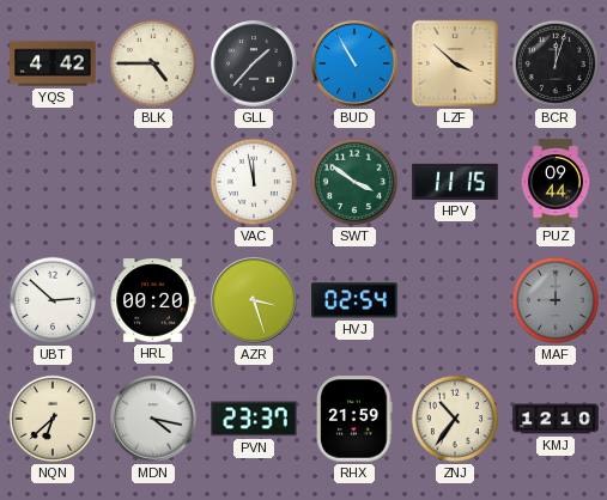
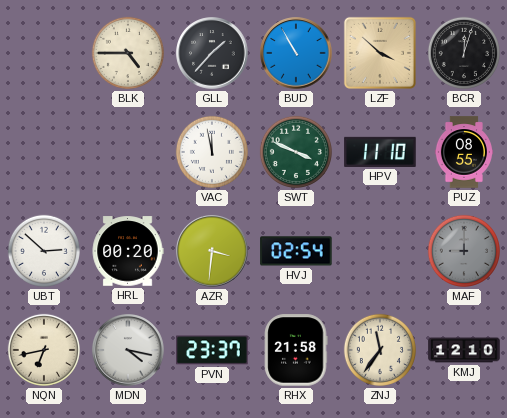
YQS: 4:42 -> none
SWT: 3:51 -> 3:49
HPV: 11:15 -> 11:10
PUZ: 09:44 -> 08:55
AZR: 3:27 -> 3:31
NQN: 6:38 -> 6:43
RHX: 21:59 -> 21:58
ZNJ: 10:36 -> 11:36
